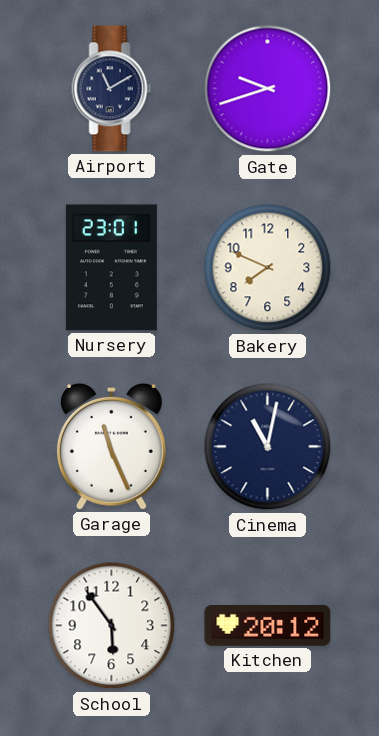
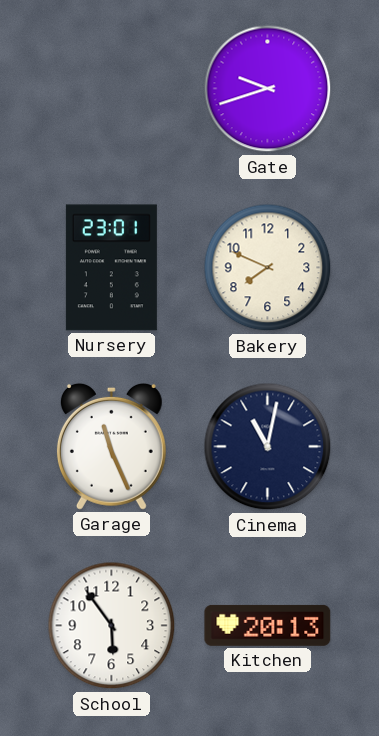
Airport: 11:10 -> none
Kitchen: 20:12 -> 20:13
